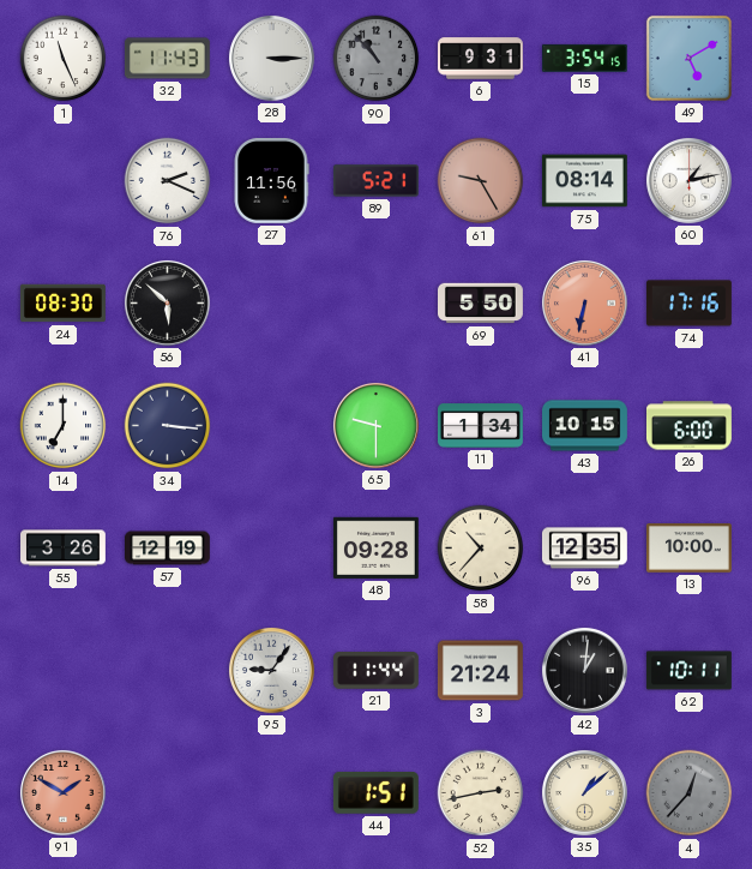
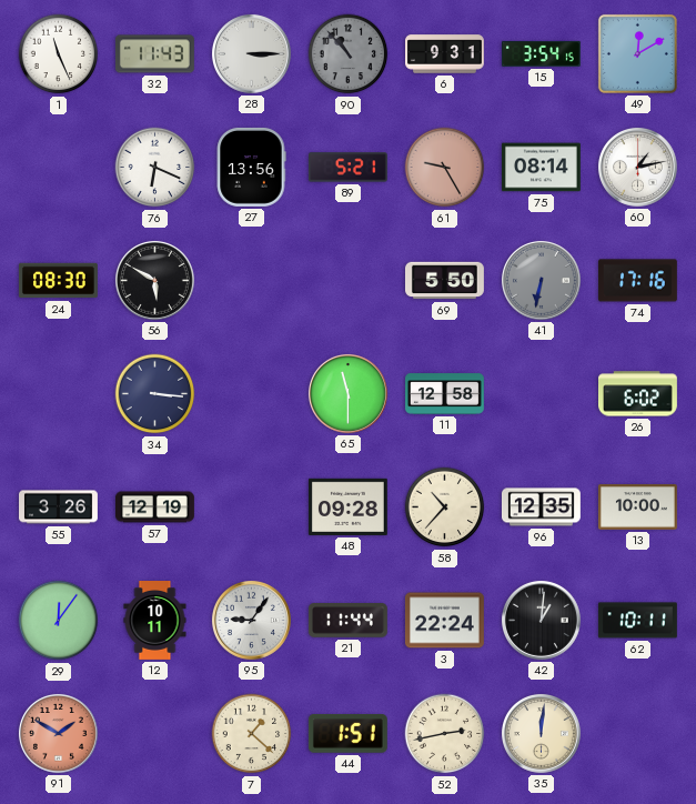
49: 5:10 -> 12:10
76: 2:19 -> 6:19
27: 11:56 -> 13:56
56: 5:52 -> 5:50
41 dial: salmon -> grey
14: 7:00 -> none
65: 9:30 -> 11:30
11: 1:34 -> 12:58
43: 10:15 -> none
26: 6:00 -> 6:02
29: none -> 12:06
12: none -> 10:11
3: 21:24 -> 22:24
7: none -> 1:22
35: 1:08 -> 12:01
4: 12:37 -> none
